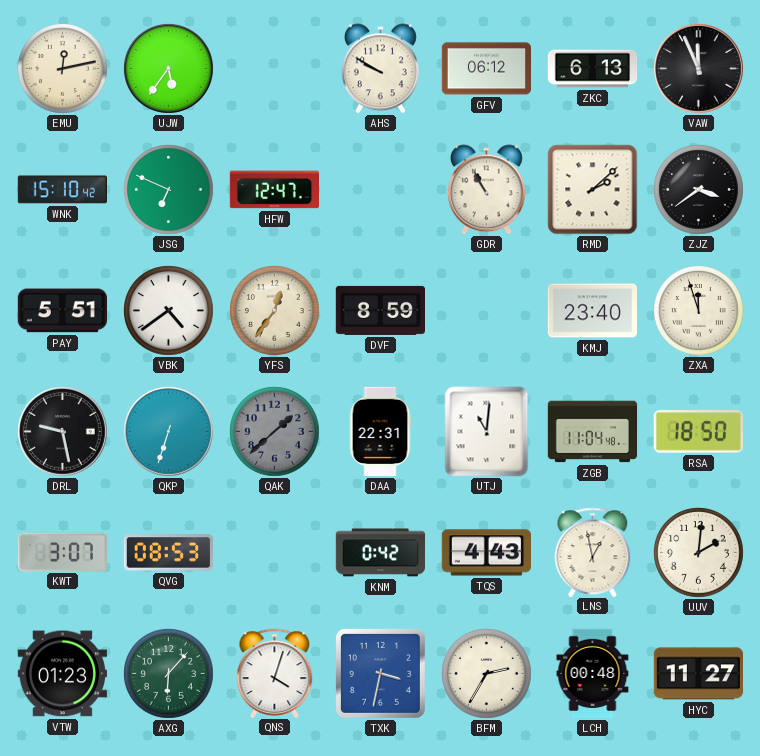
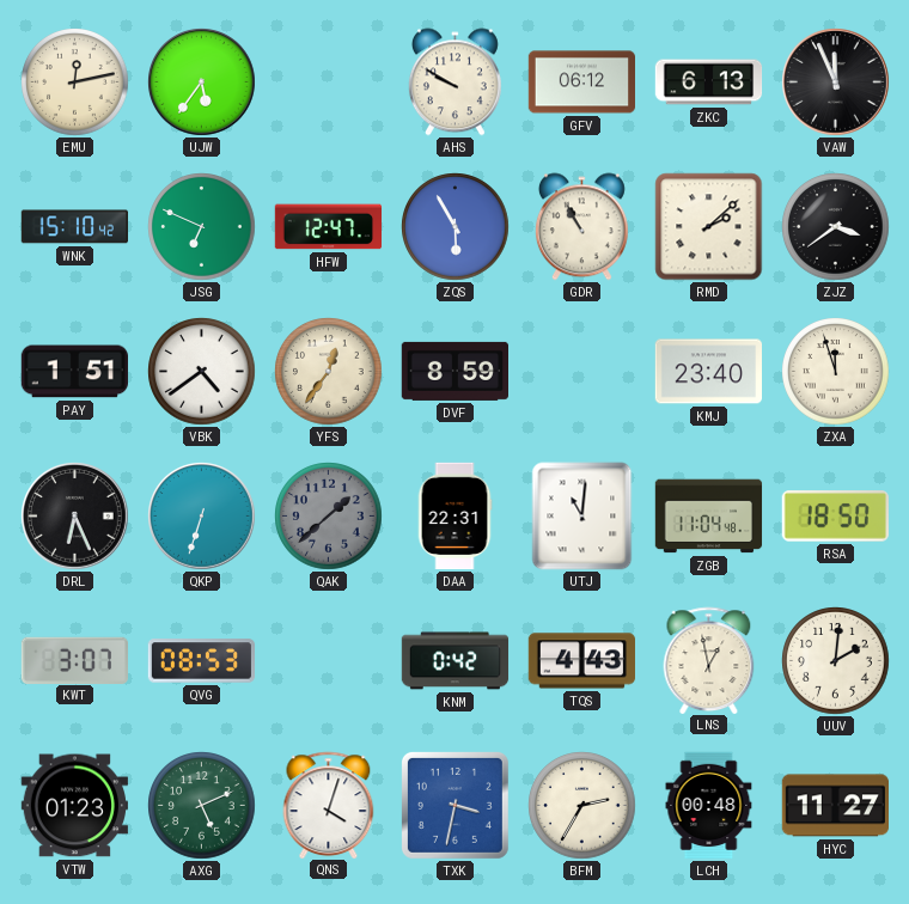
ZQS: none -> 5:55
PAY: 5:51 -> 1:51
DRL: 9:28 -> 6:26
AXG: 6:07 -> 5:11
